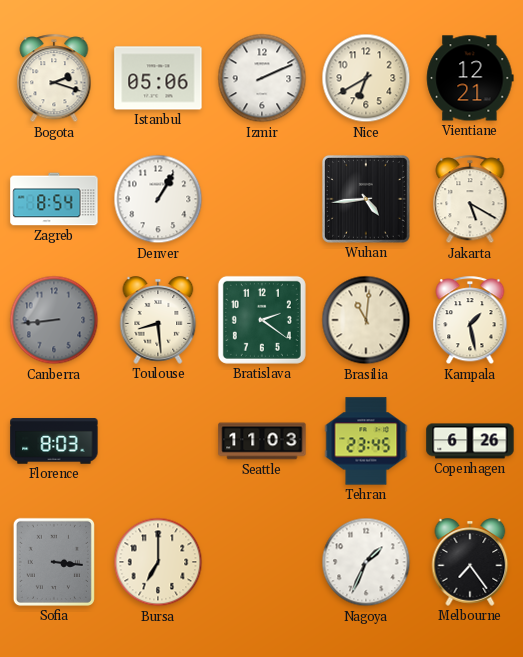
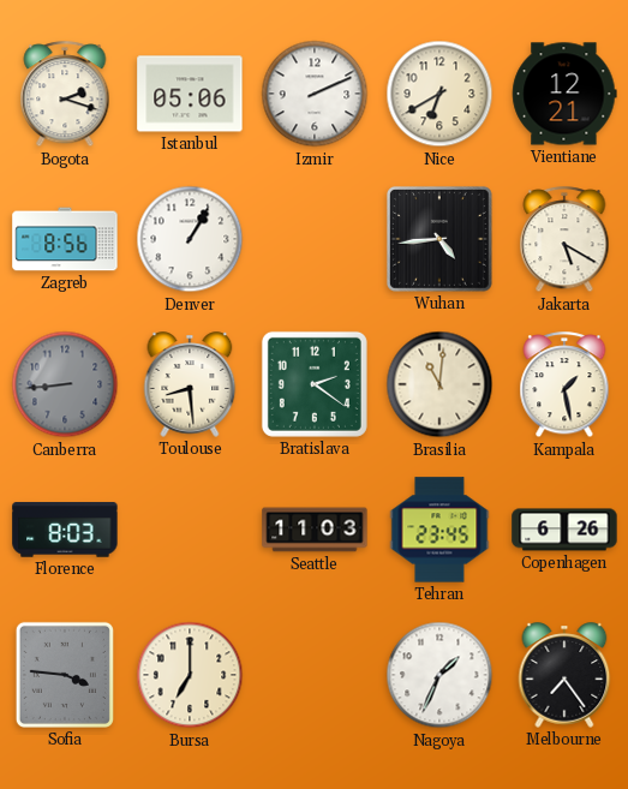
Zagreb: 8:54 -> 8:56
Sofia: 3:16 -> 3:46
